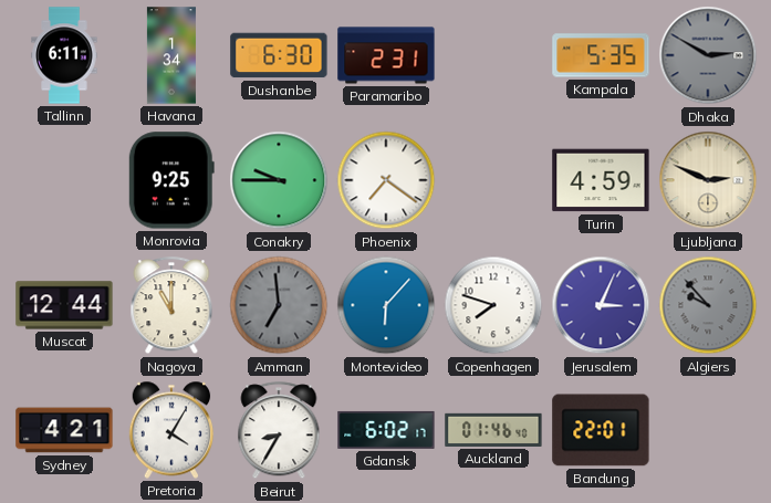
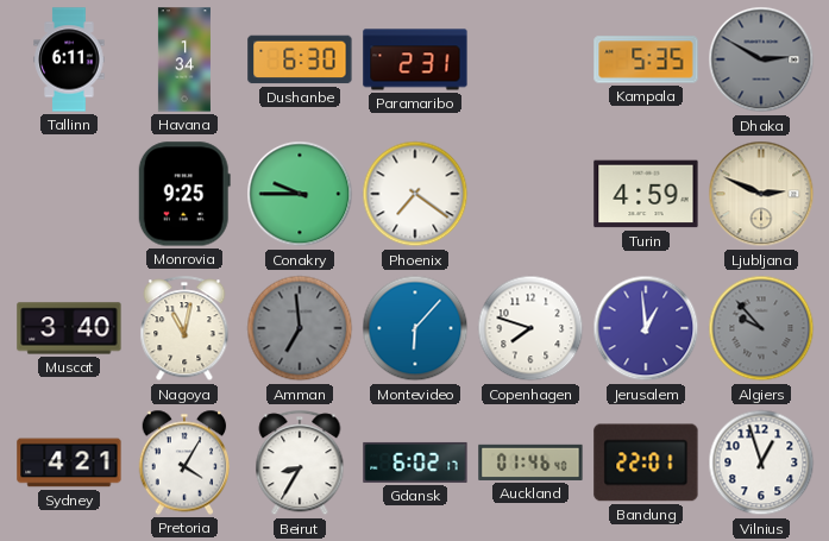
Muscat: 12:44 -> 3:40
Nagoya: 11:00 -> 11:02
Jerusalem: 3:04 -> 12:59
Vilnius: none -> 12:57
